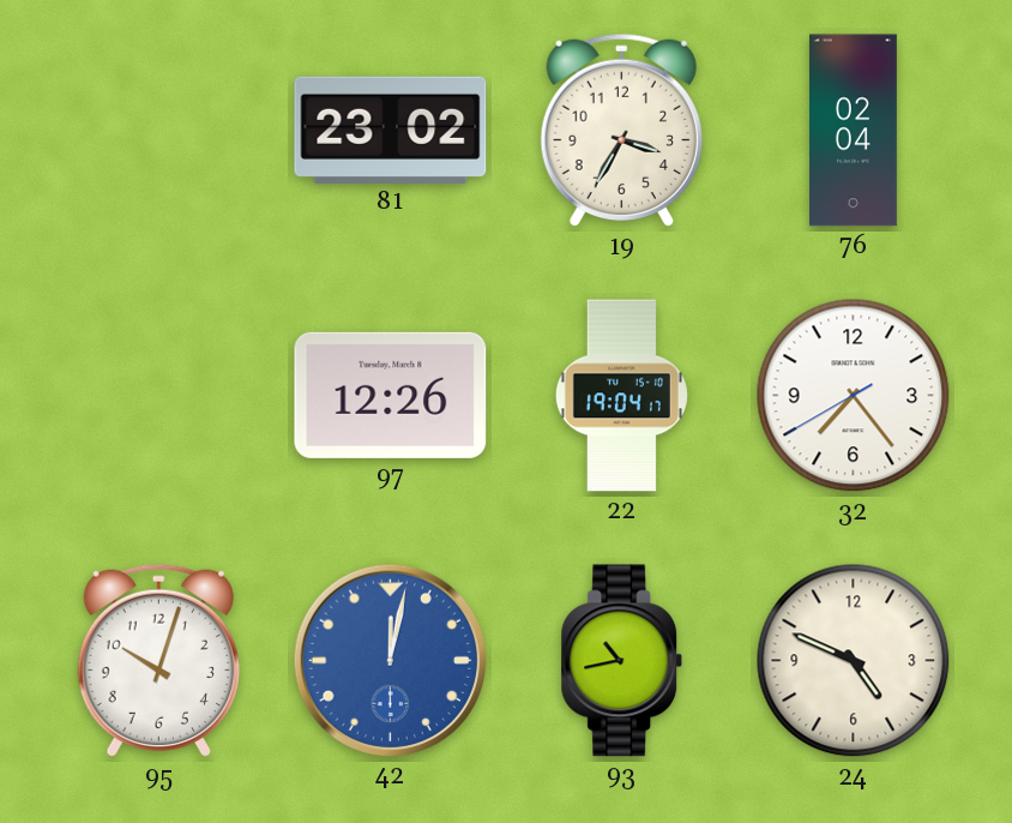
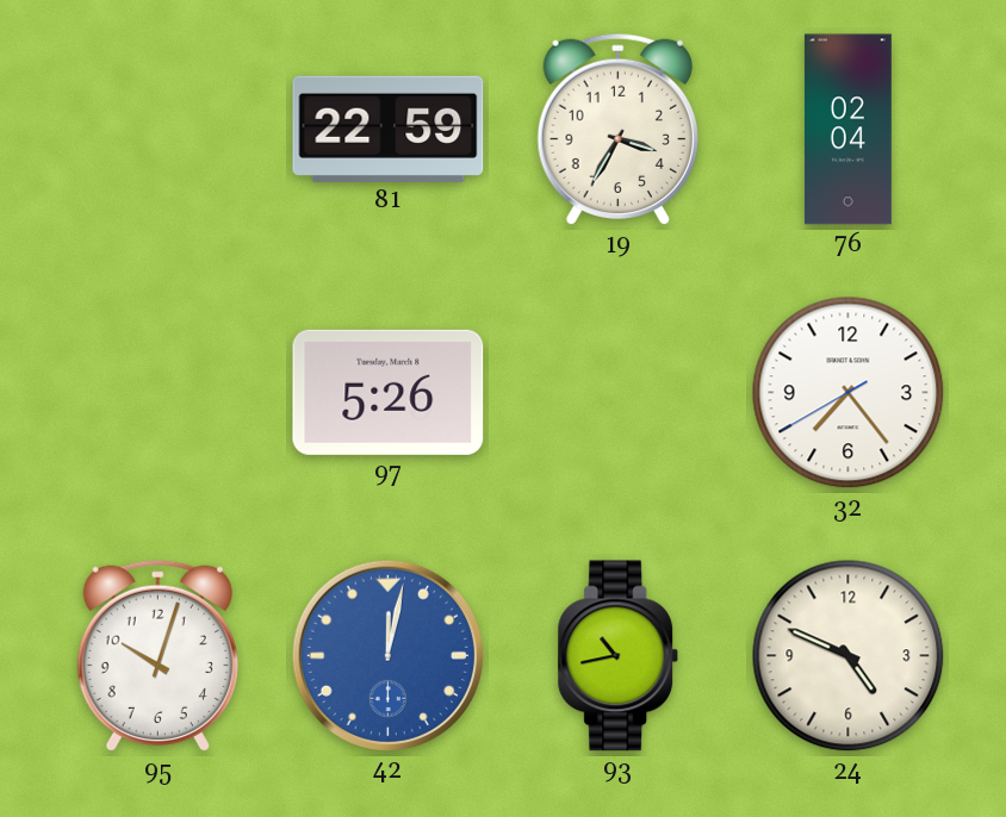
81: 23:02 -> 22:59
97: 12:26 -> 5:26
22: 19:04 -> none
